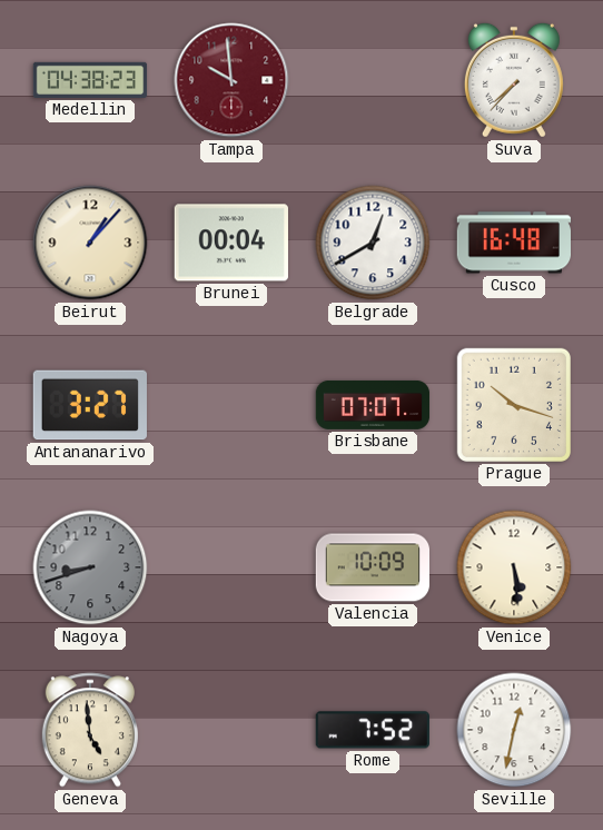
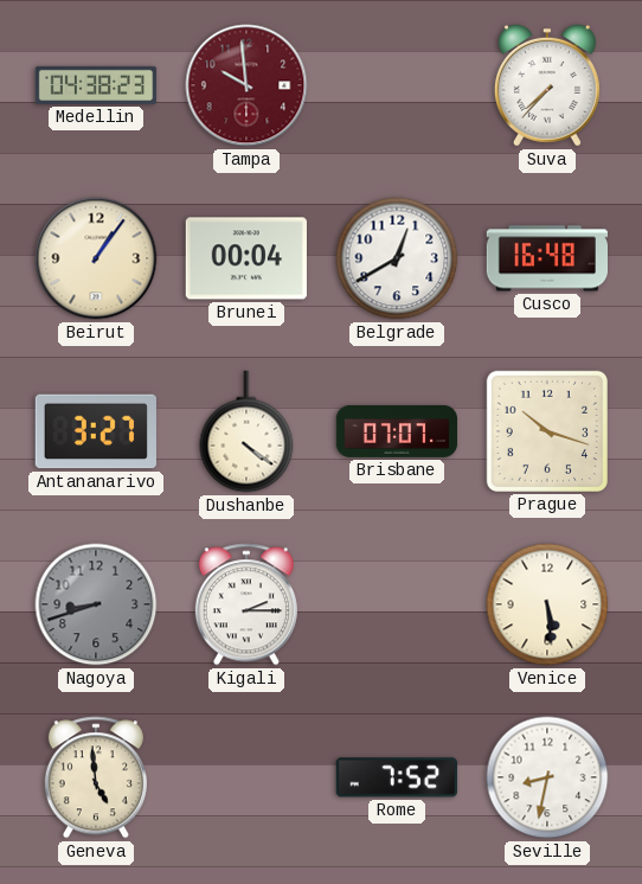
Beirut: 1:07 -> 1:06
Dushanbe: none -> 4:21
Kigali: none -> 2:15
Valencia: 10:09 -> none
Seville: 12:32 -> 8:32
